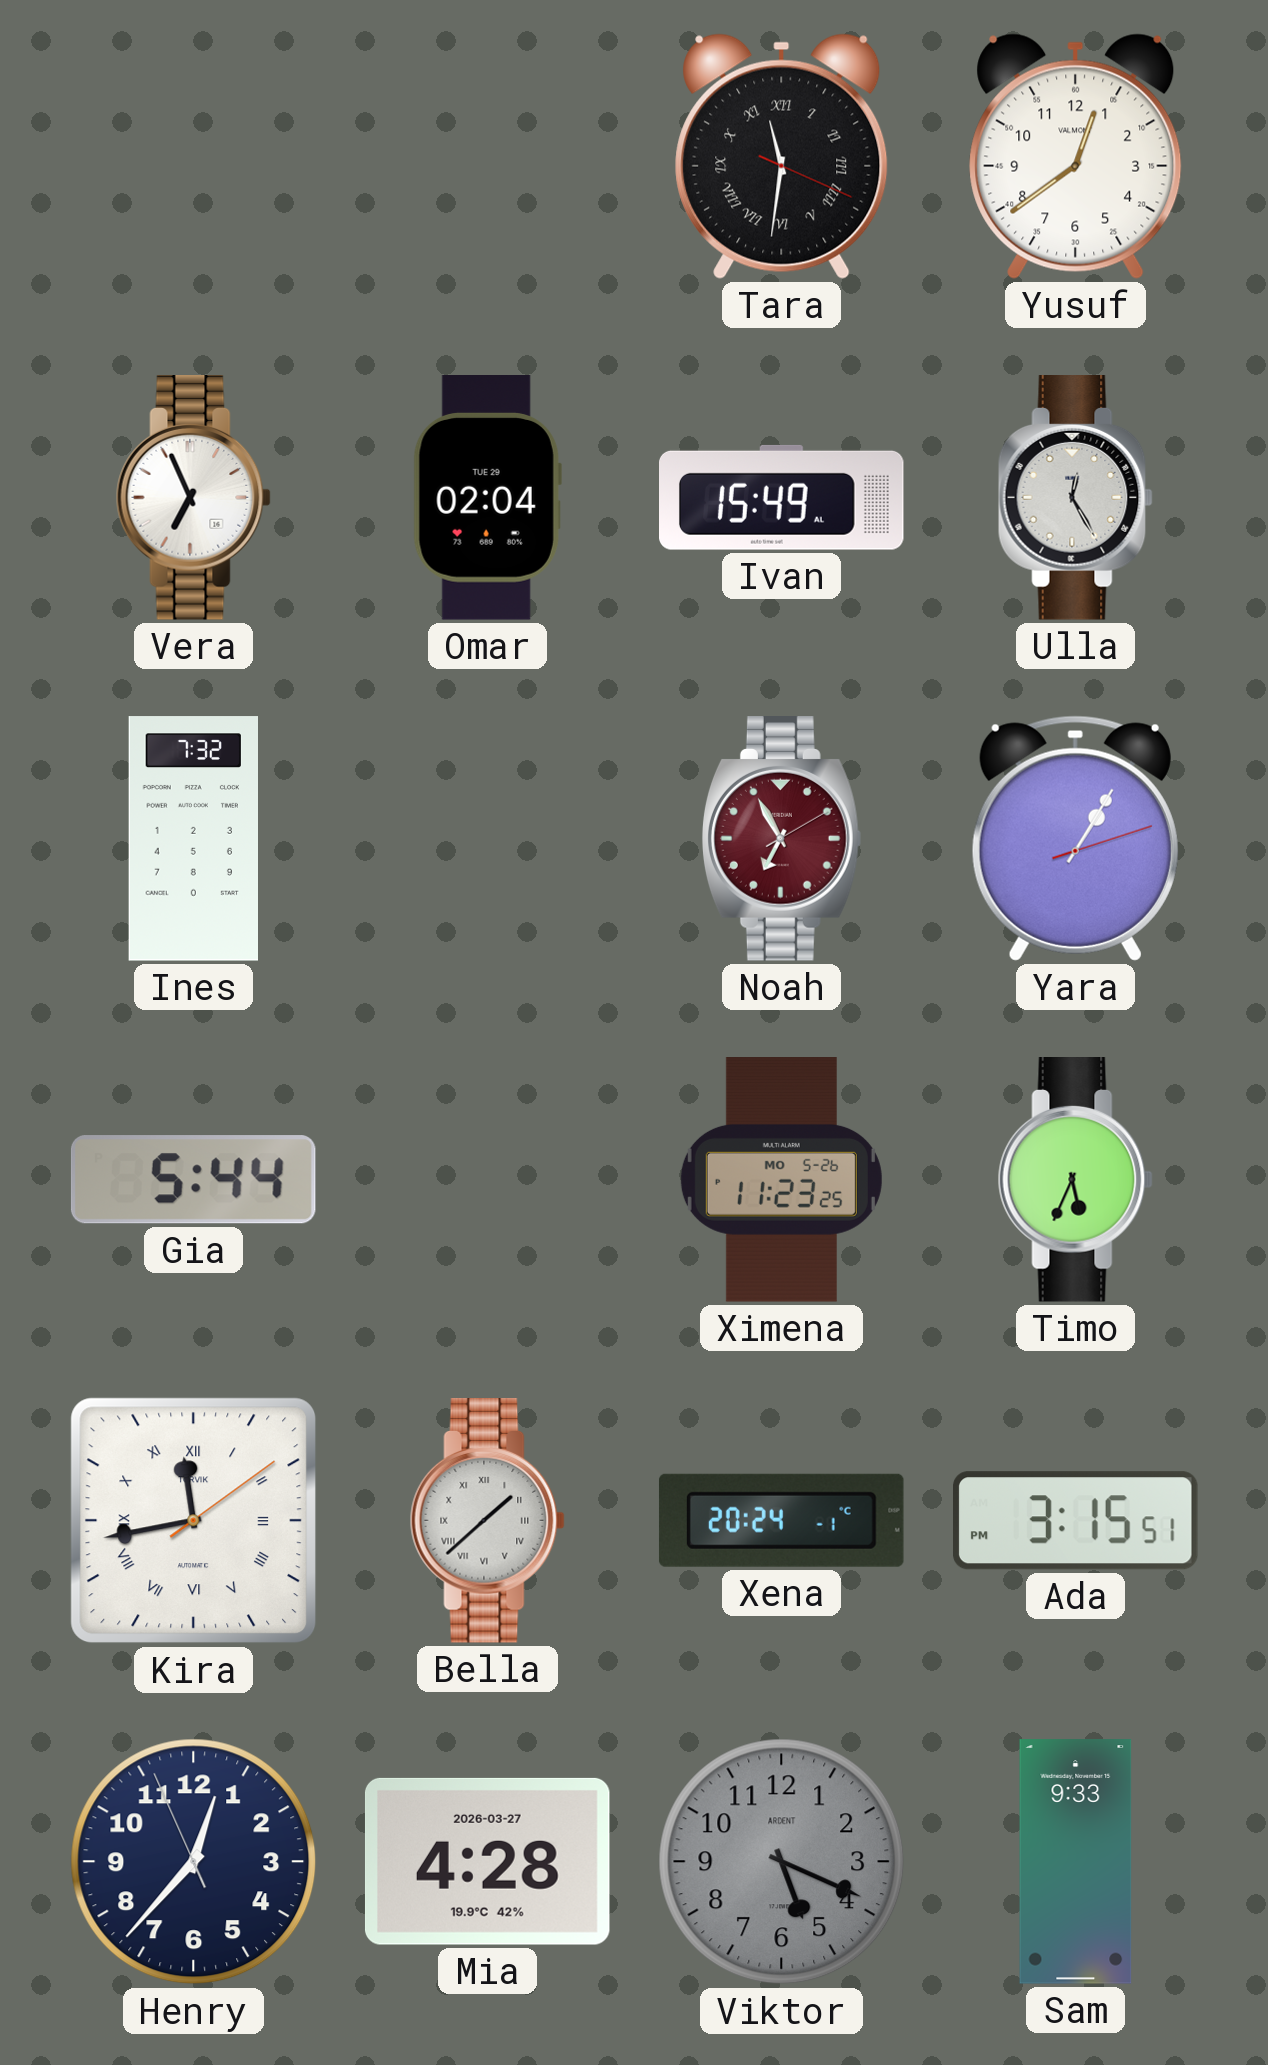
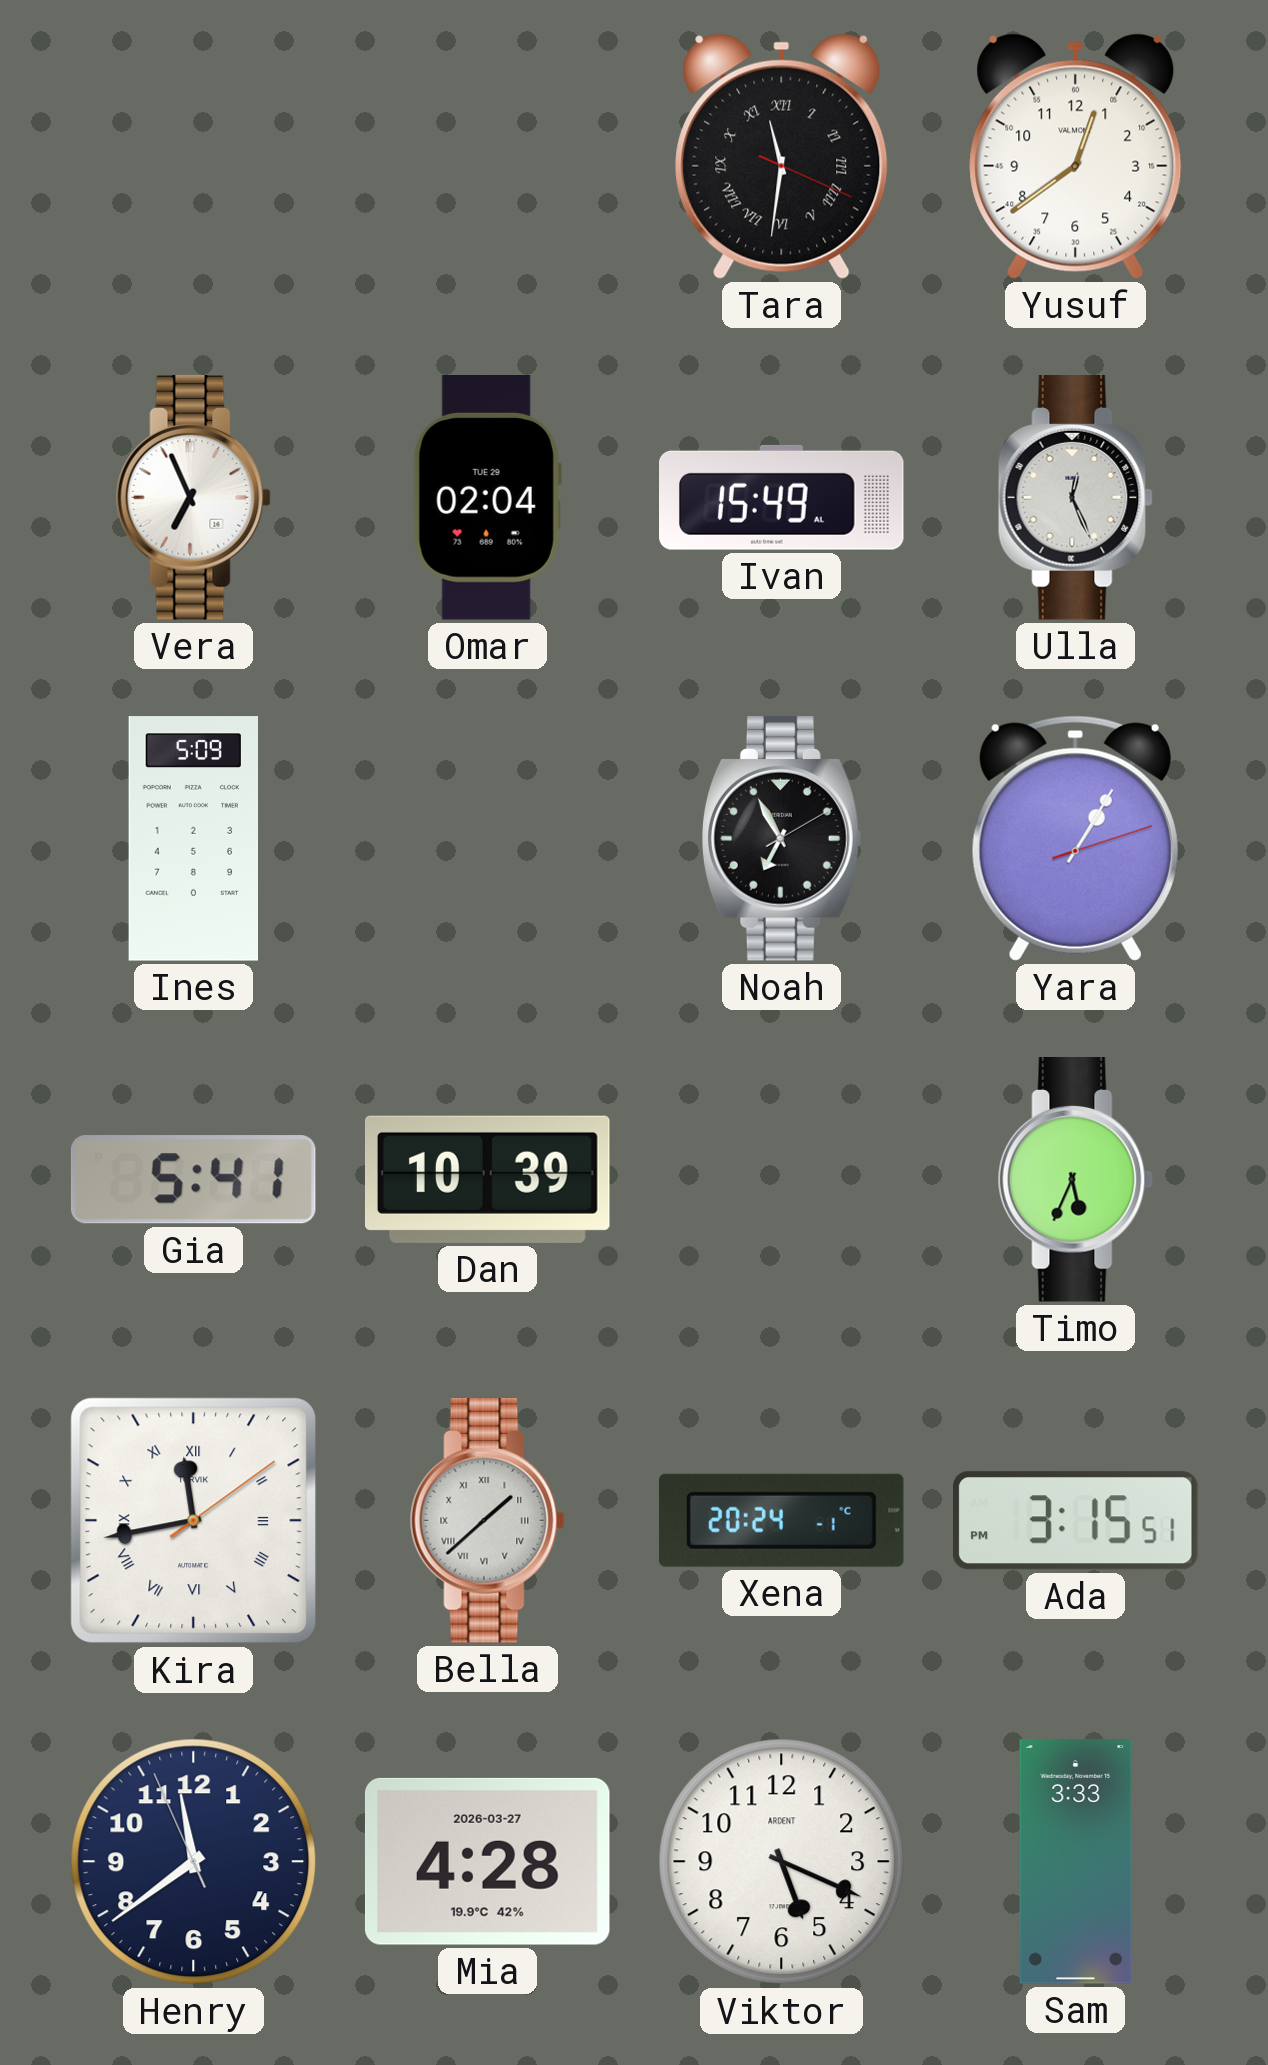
Ulla: 12:25 -> 12:26
Ines: 7:32 -> 5:09
Noah dial: burgundy -> black
Gia: 5:44 -> 5:41
Dan: none -> 10:39
Ximena: 11:23 -> none
Henry: 12:36 -> 11:38
Viktor dial: grey -> white
Sam: 9:33 -> 3:33
